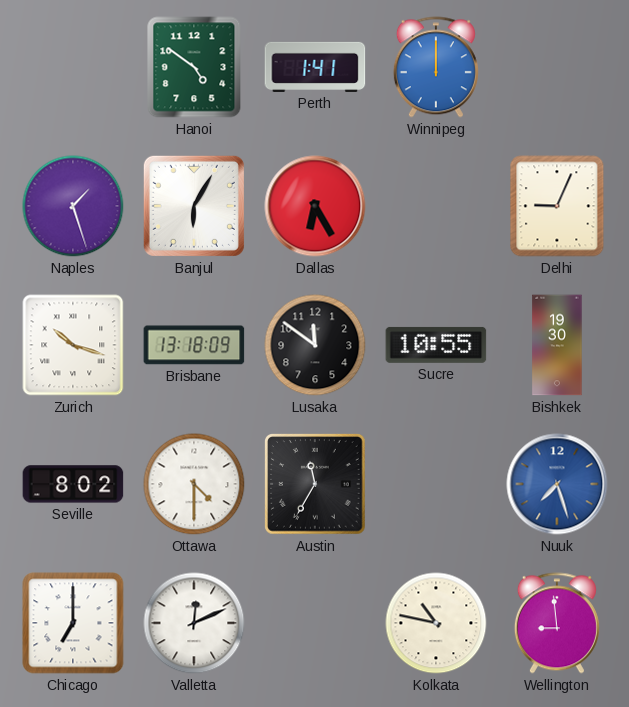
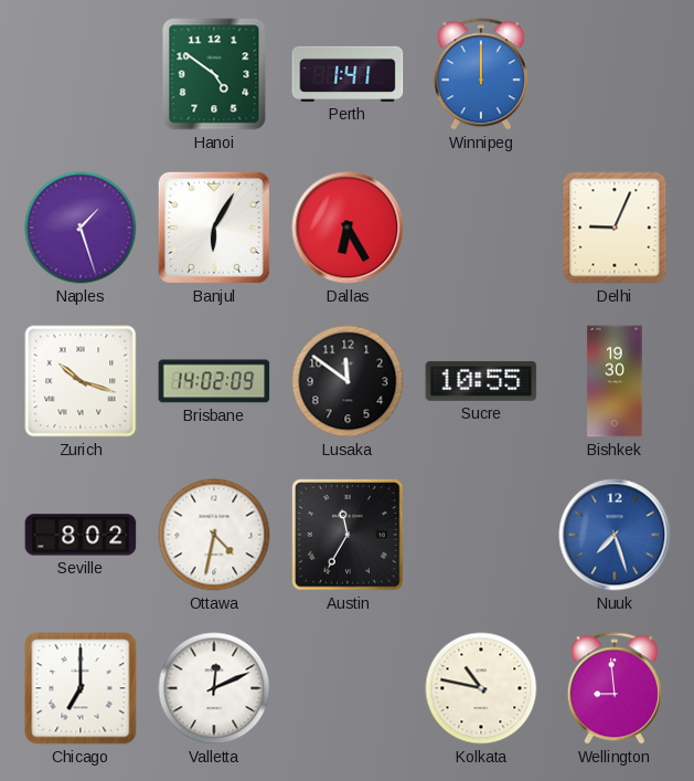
Brisbane: 13:18 -> 14:02
Ottawa: 4:30 -> 4:32
